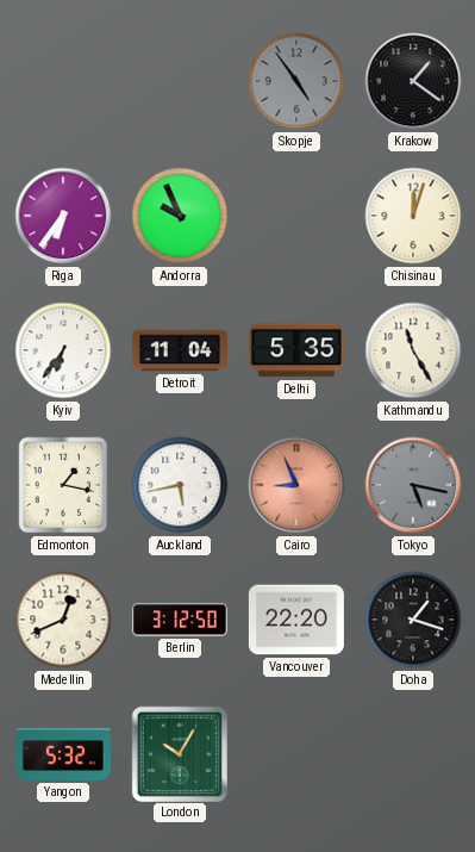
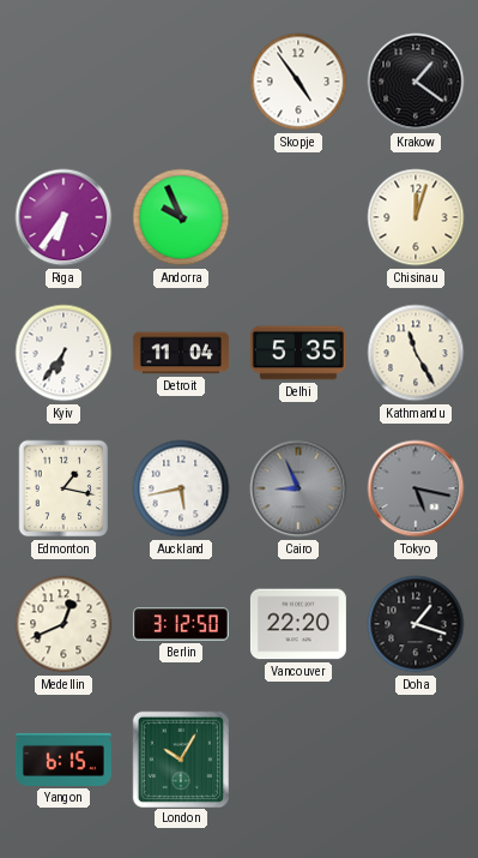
Skopje dial: grey -> white
Cairo dial: salmon -> grey
Yangon: 5:32 -> 6:15
